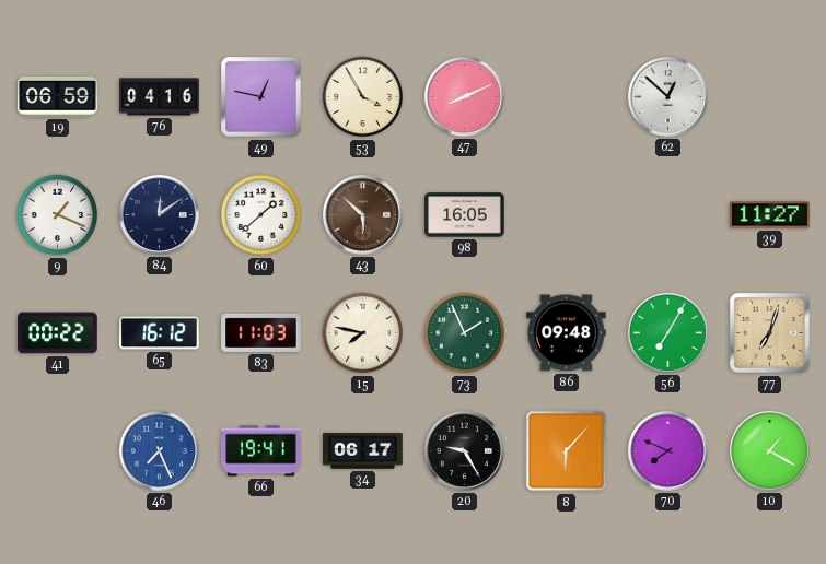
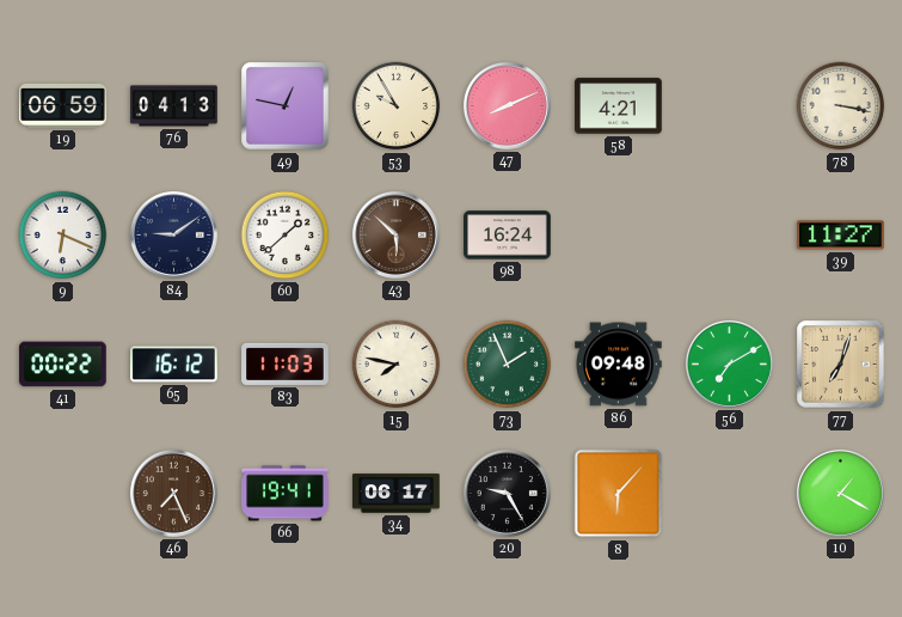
76: 04:16 -> 04:13
53: 3:55 -> 9:55
58: none -> 4:21
62: 12:52 -> none
78: none -> 3:17
9: 1:19 -> 6:19
84: 12:09 -> 9:09
98: 16:05 -> 16:24
56: 7:05 -> 7:10
46 dial: blue -> brown
70: 7:49 -> none
